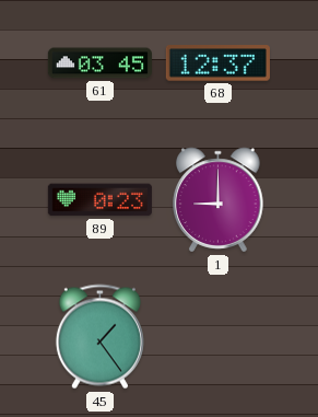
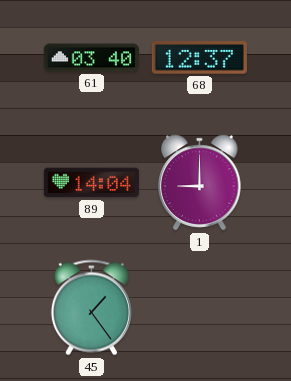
61: 03:45 -> 03:40
89: 0:23 -> 14:04
